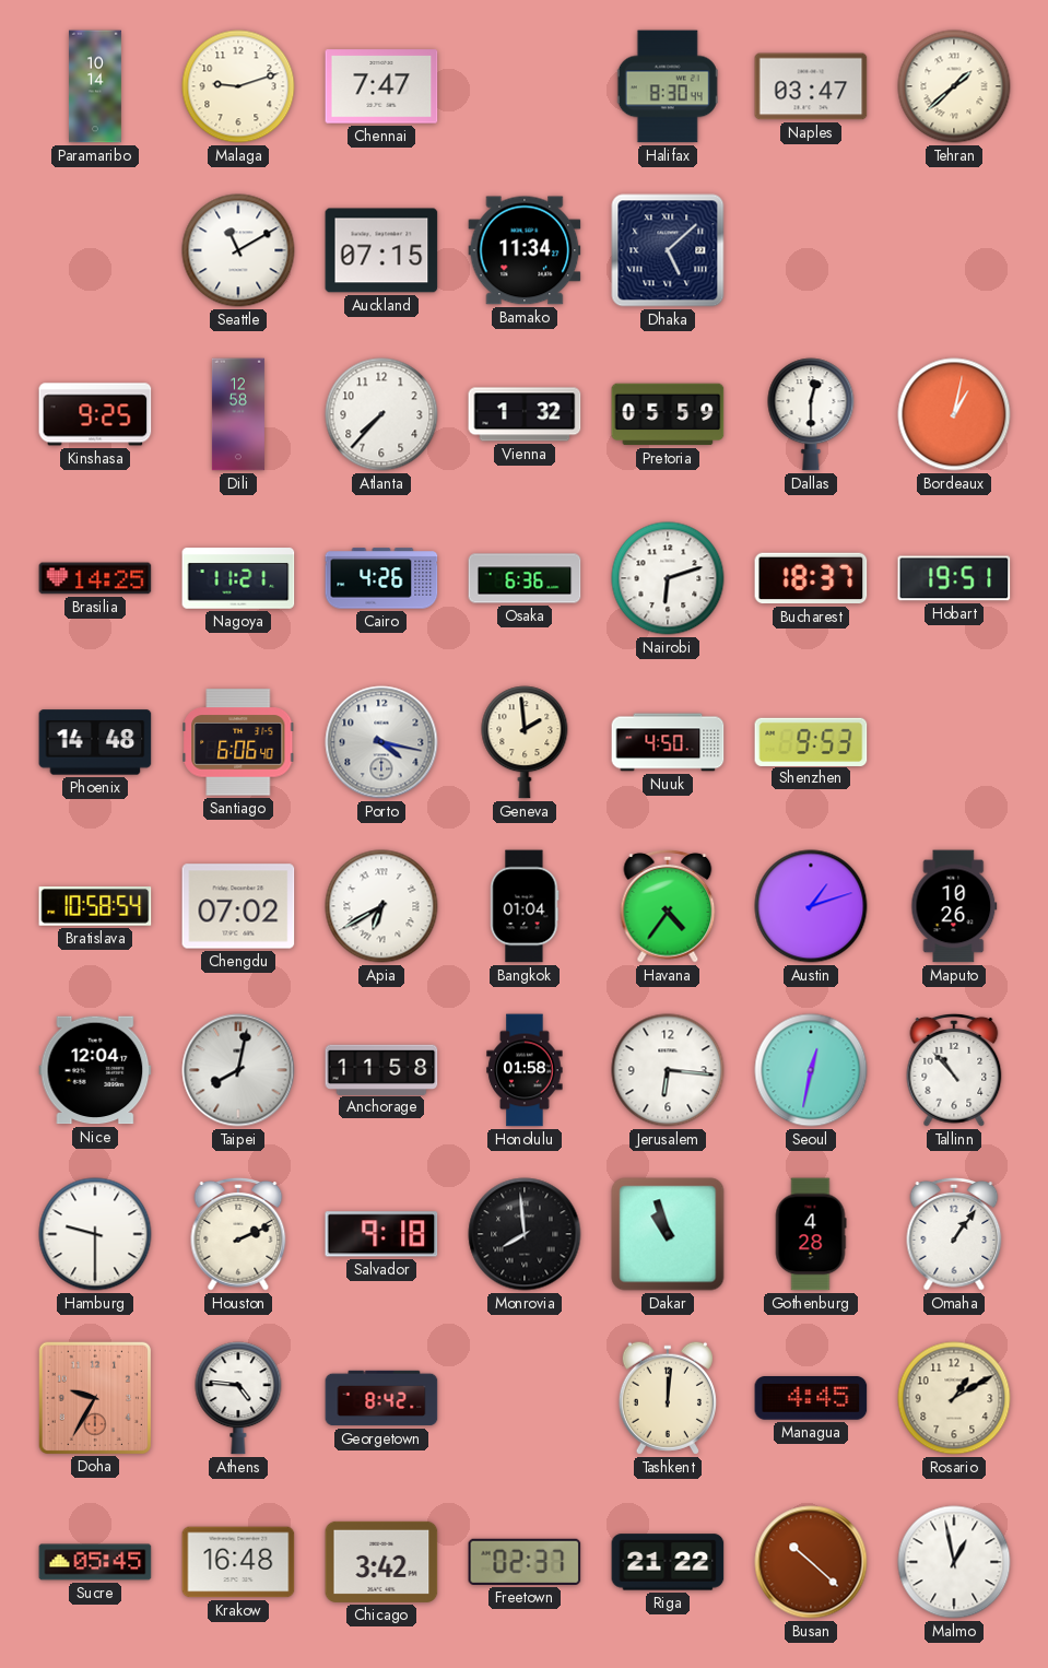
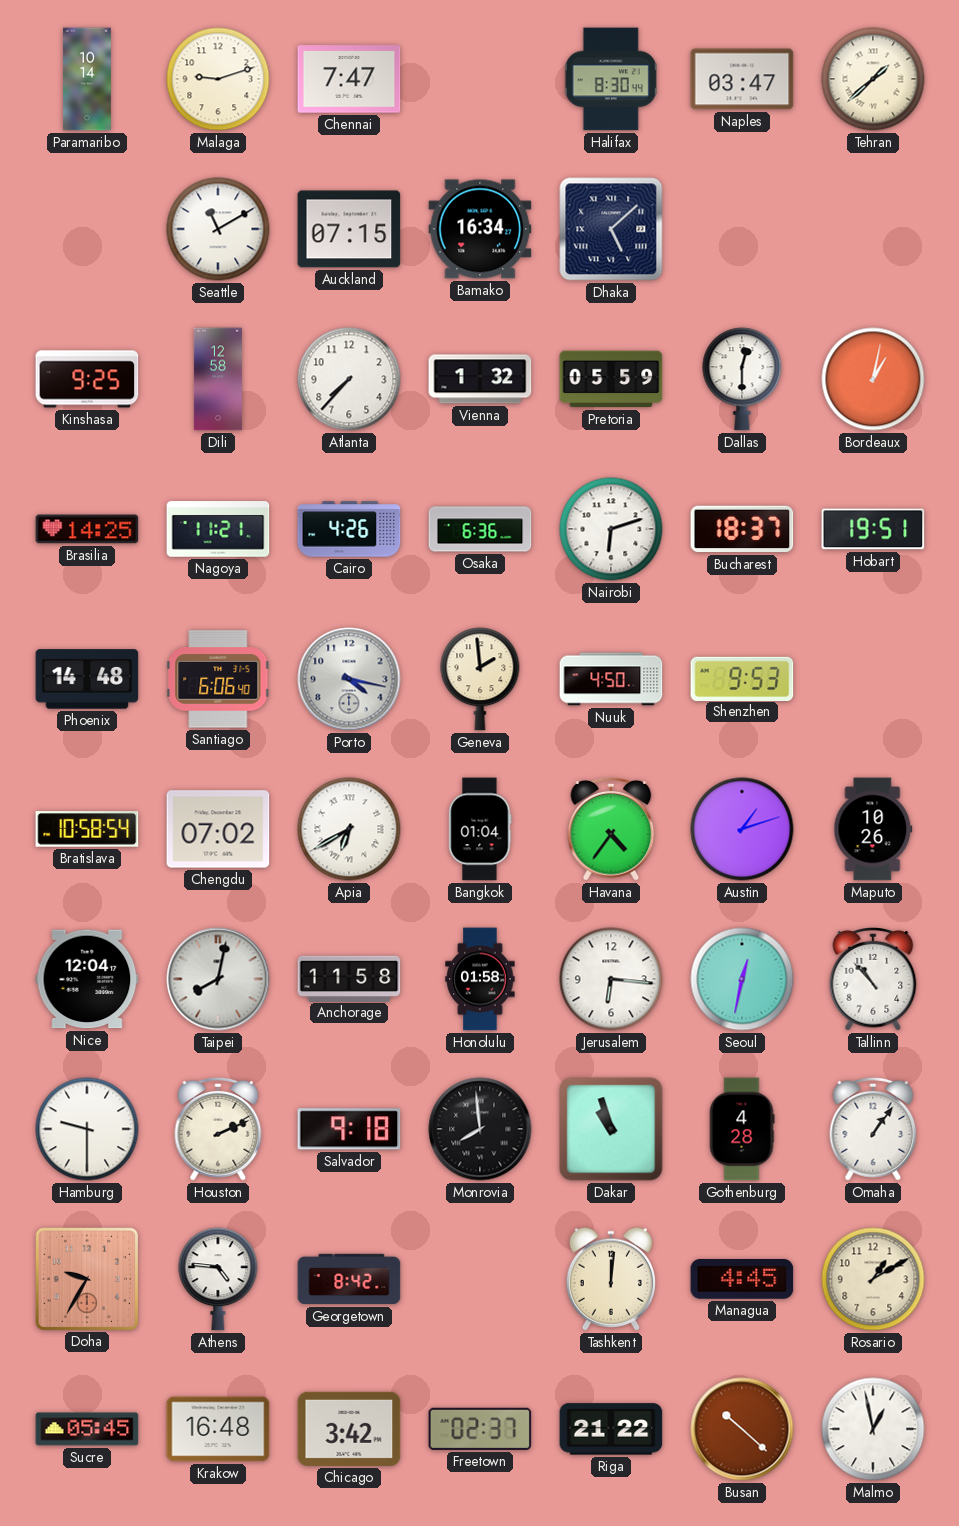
Bamako: 11:34 -> 16:34
